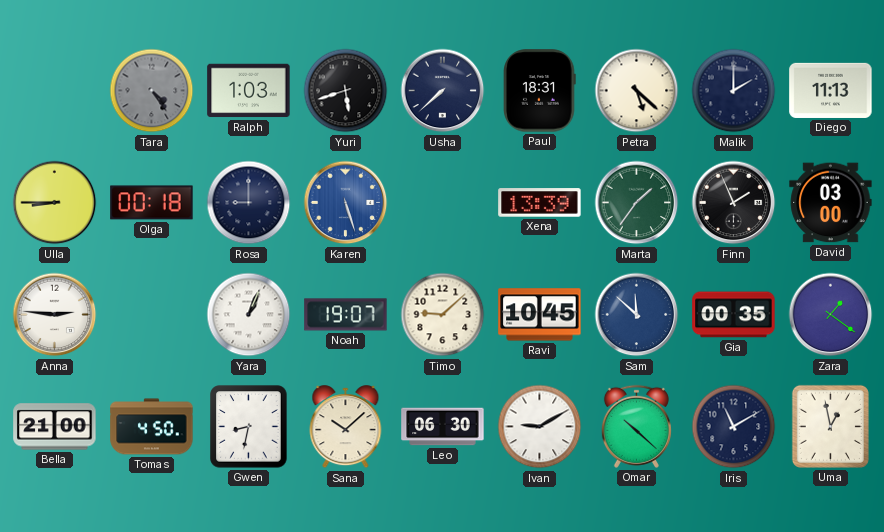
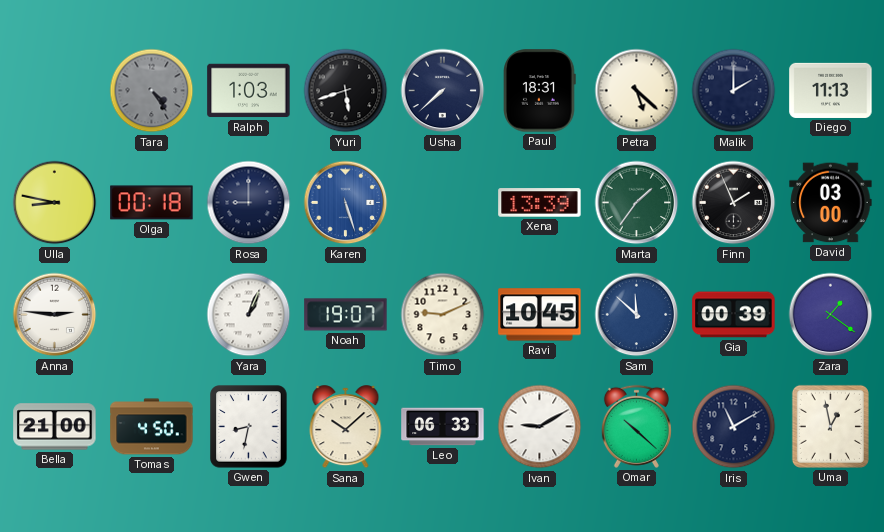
Ulla: 8:45 -> 8:47
Timo: 9:08 -> 9:11
Gia: 00:35 -> 00:39
Leo: 06:30 -> 06:33
